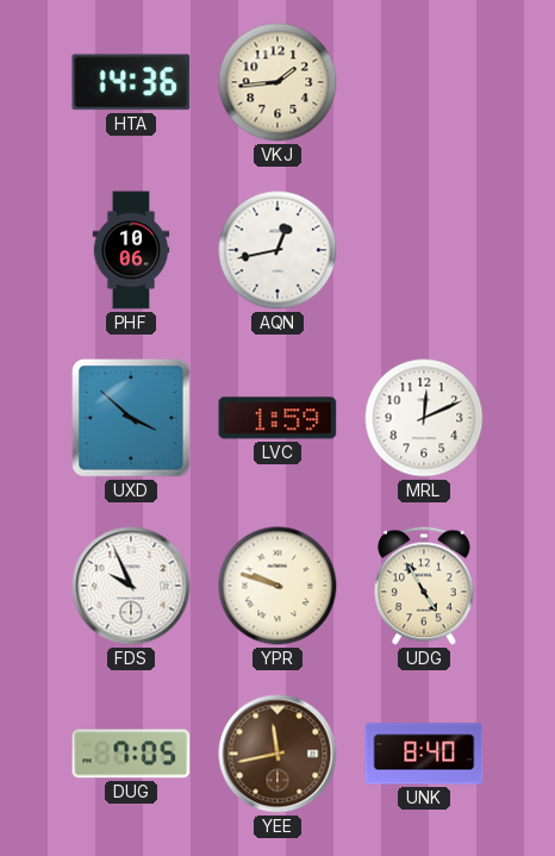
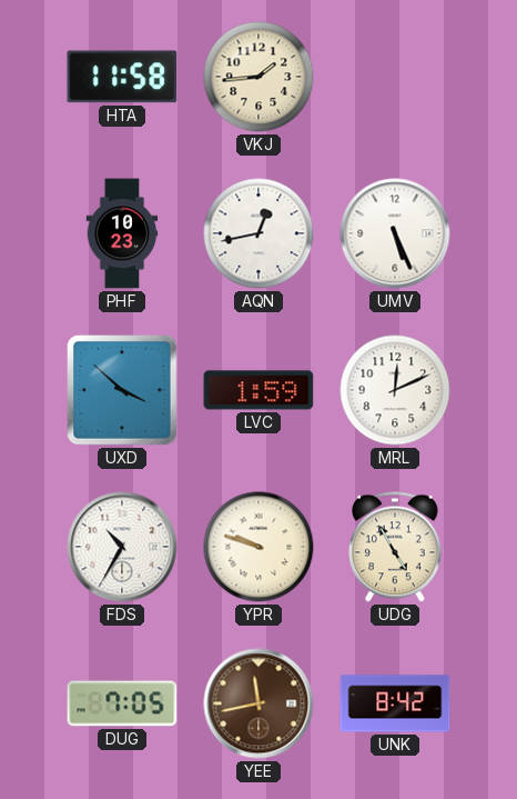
HTA: 14:36 -> 11:58
PHF: 10:06 -> 10:23
UMV: none -> 5:26
FDS: 9:56 -> 10:35
UNK: 8:40 -> 8:42
